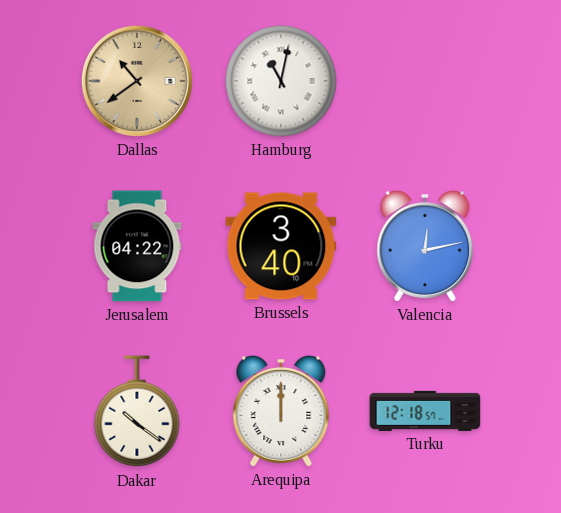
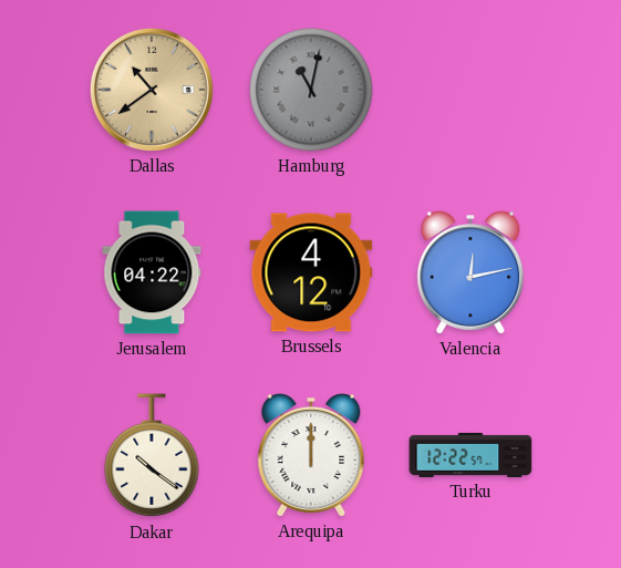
Hamburg dial: white -> grey
Brussels: 3:40 -> 4:12
Turku: 12:18 -> 12:22
